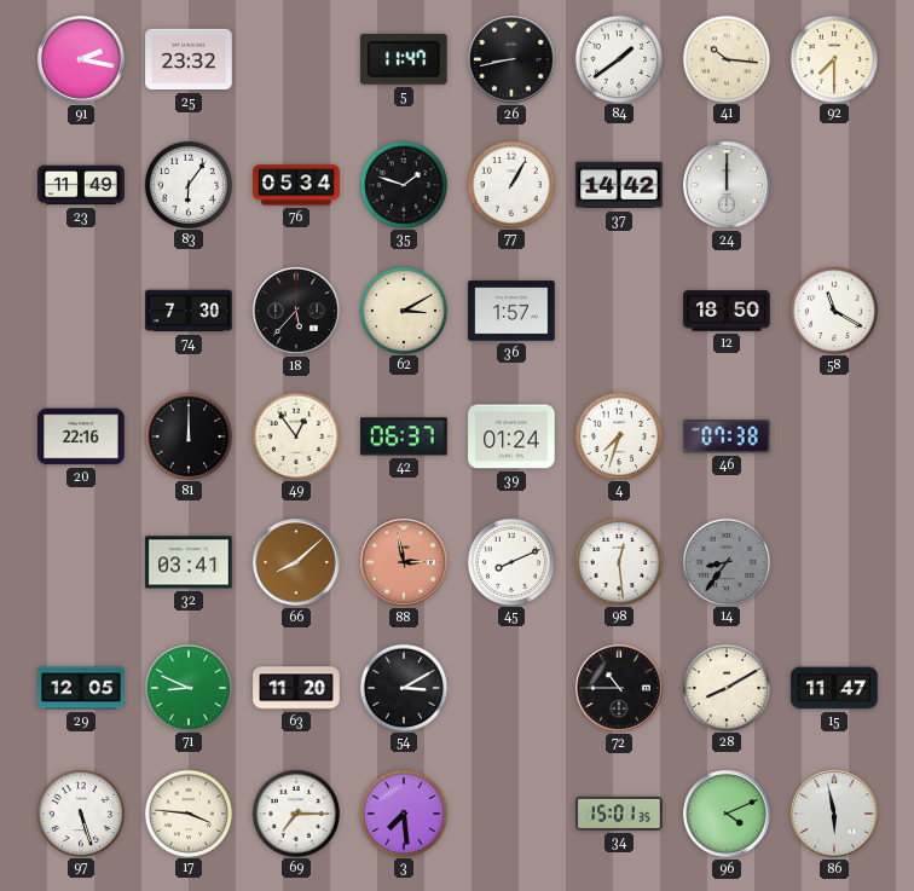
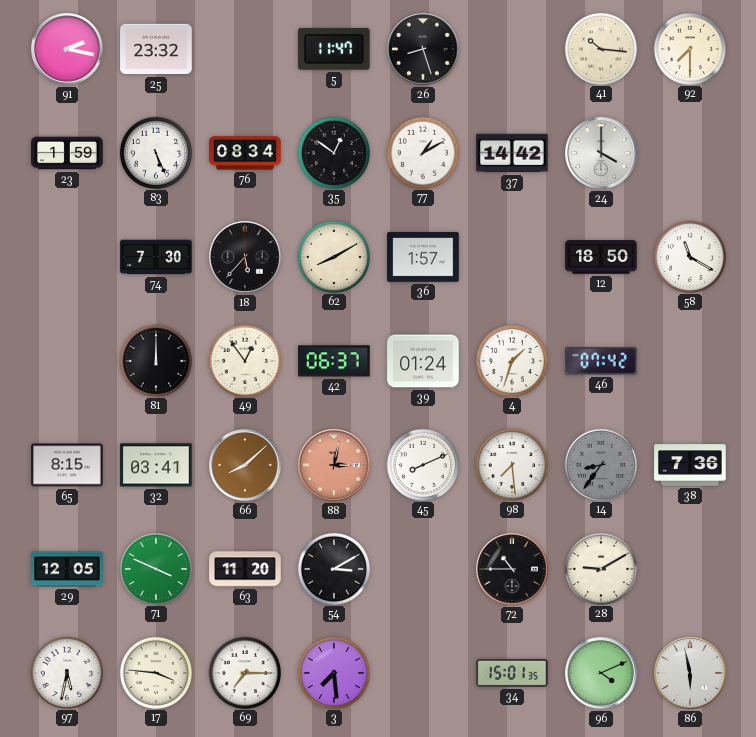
26: 8:43 -> 8:27
84: 1:39 -> none
23: 11:49 -> 1:59
83: 6:06 -> 5:26
76: 05:34 -> 08:34
35: 1:48 -> 12:51
77: 1:05 -> 1:10
24: 12:00 -> 4:00
62: 3:10 -> 8:10
20: 22:16 -> none
4: 7:33 -> 1:33
46: 07:38 -> 07:42
65: none -> 8:15
88: 2:58 -> 3:02
98: 12:29 -> 7:29
38: none -> 7:36
71: 8:49 -> 3:49
28: 8:10 -> 9:10
15: 11:47 -> none
97: 5:27 -> 5:32
